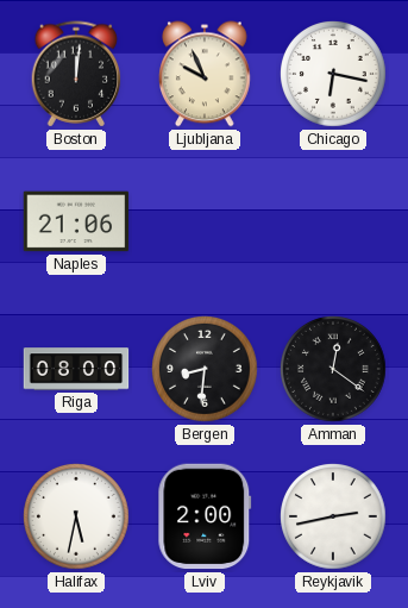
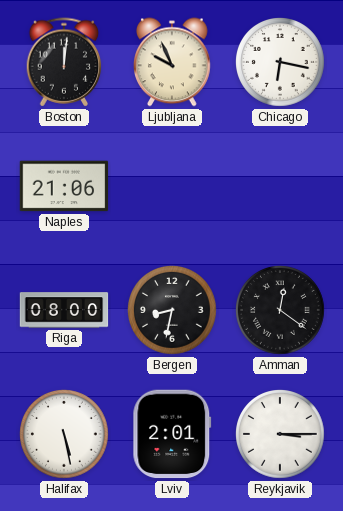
Bergen: 8:31 -> 8:32
Halifax: 5:32 -> 5:28
Lviv: 2:00 -> 2:01
Reykjavik: 2:43 -> 3:15
